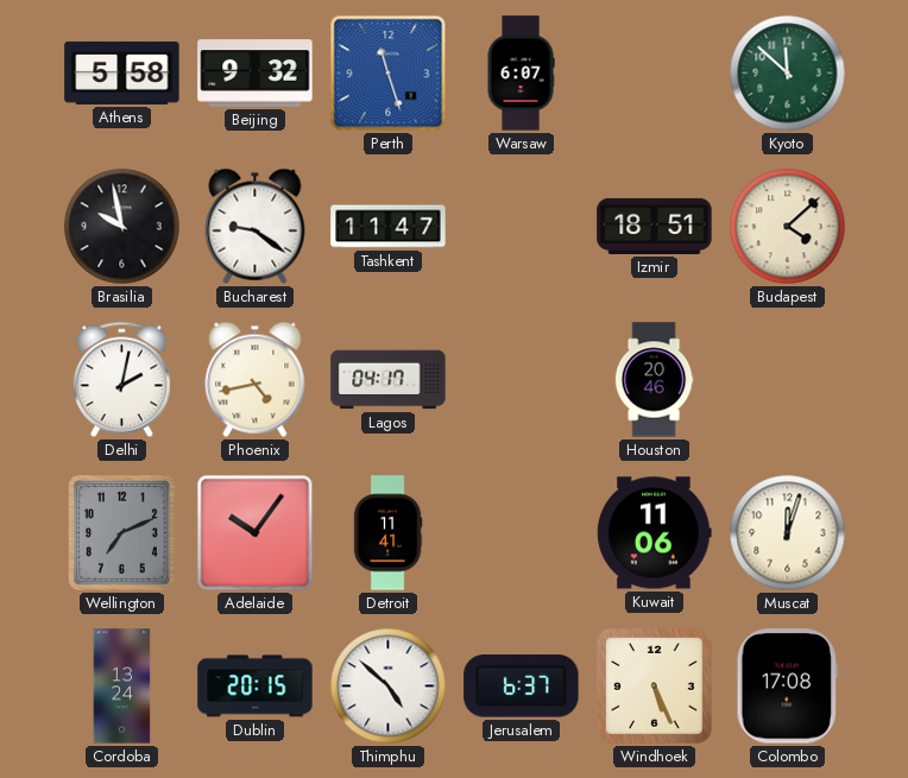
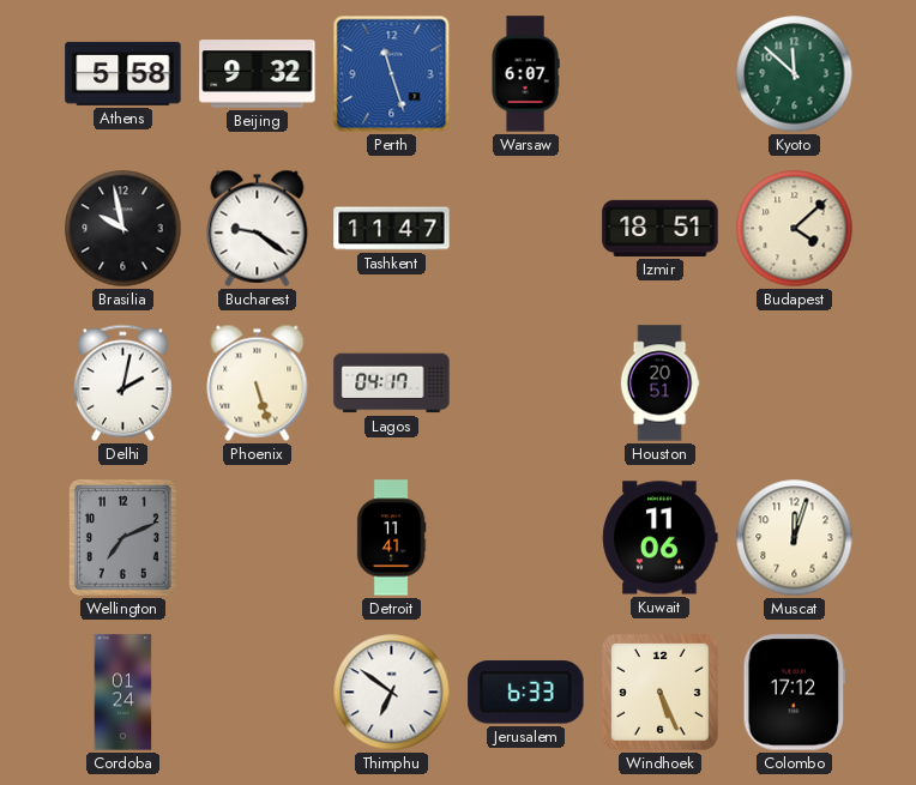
Phoenix: 4:43 -> 5:27
Houston: 20:46 -> 20:51
Adelaide: 10:06 -> none
Cordoba: 13:24 -> 01:24
Dublin: 20:15 -> none
Thimphu: 4:52 -> 6:51
Jerusalem: 6:37 -> 6:33
Colombo: 17:08 -> 17:12
